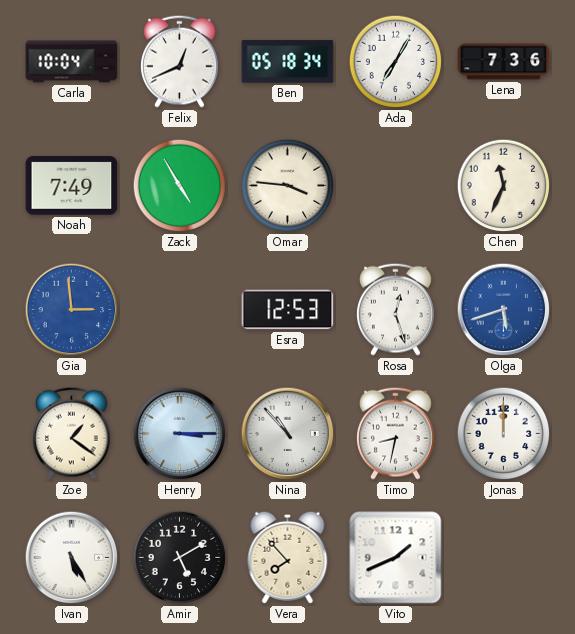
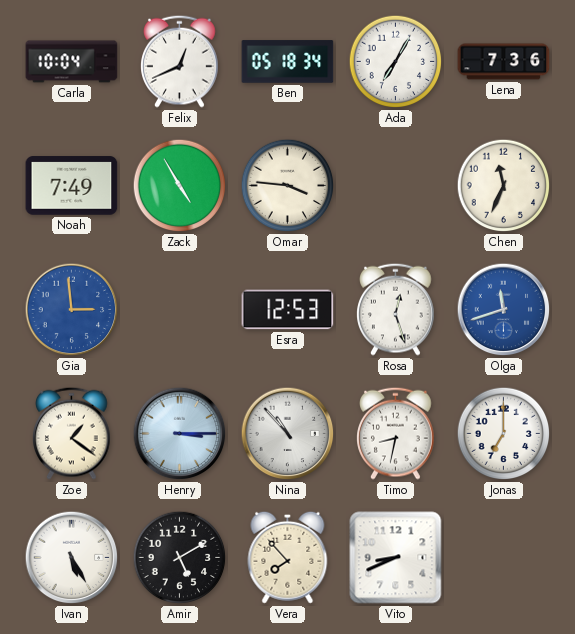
Olga: 5:42 -> 11:42
Jonas: 12:00 -> 7:00
Vito: 1:41 -> 8:41
